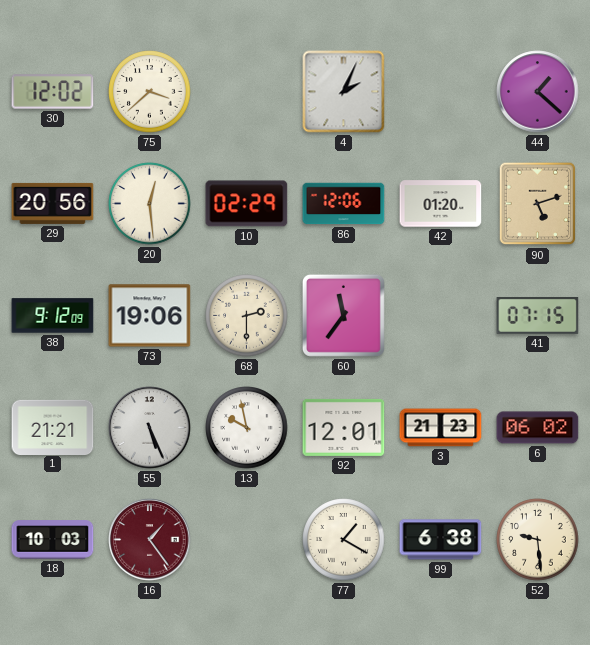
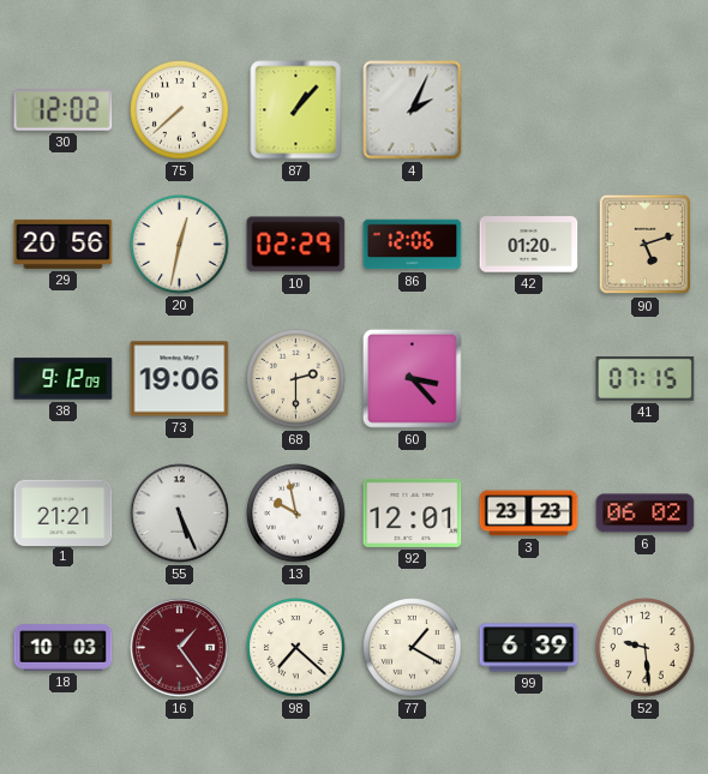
75: 3:38 -> 7:38
87: none -> 1:07
44: 1:22 -> none
20: 12:29 -> 12:32
60: 11:36 -> 3:23
3: 21:23 -> 23:23
98: none -> 7:22
99: 6:38 -> 6:39
